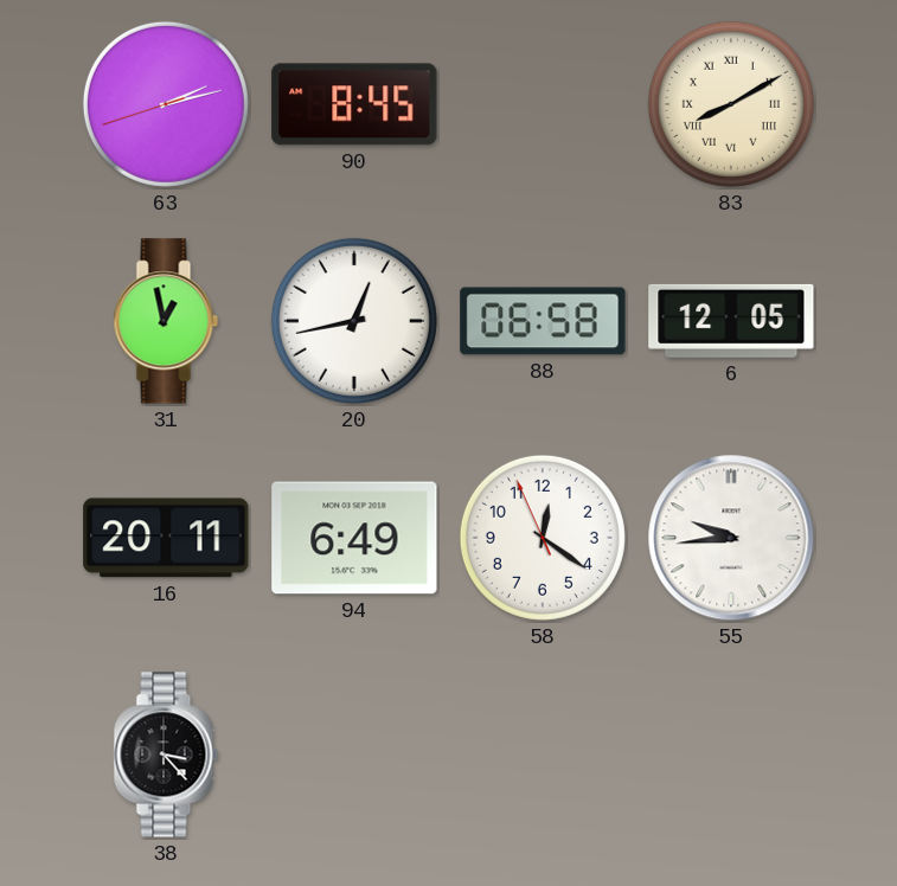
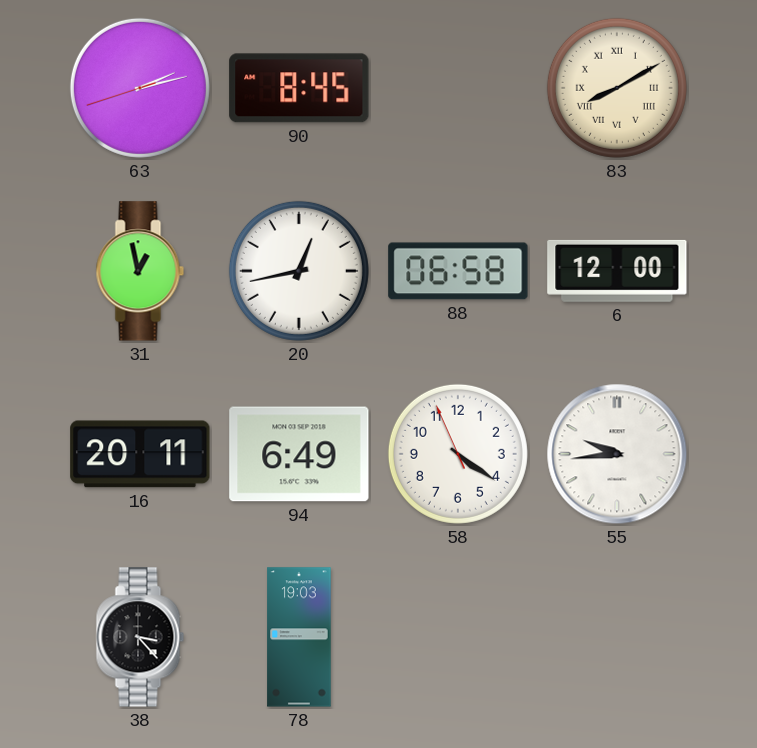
6: 12:05 -> 12:00
58: 12:20 -> 4:20
78: none -> 19:03
